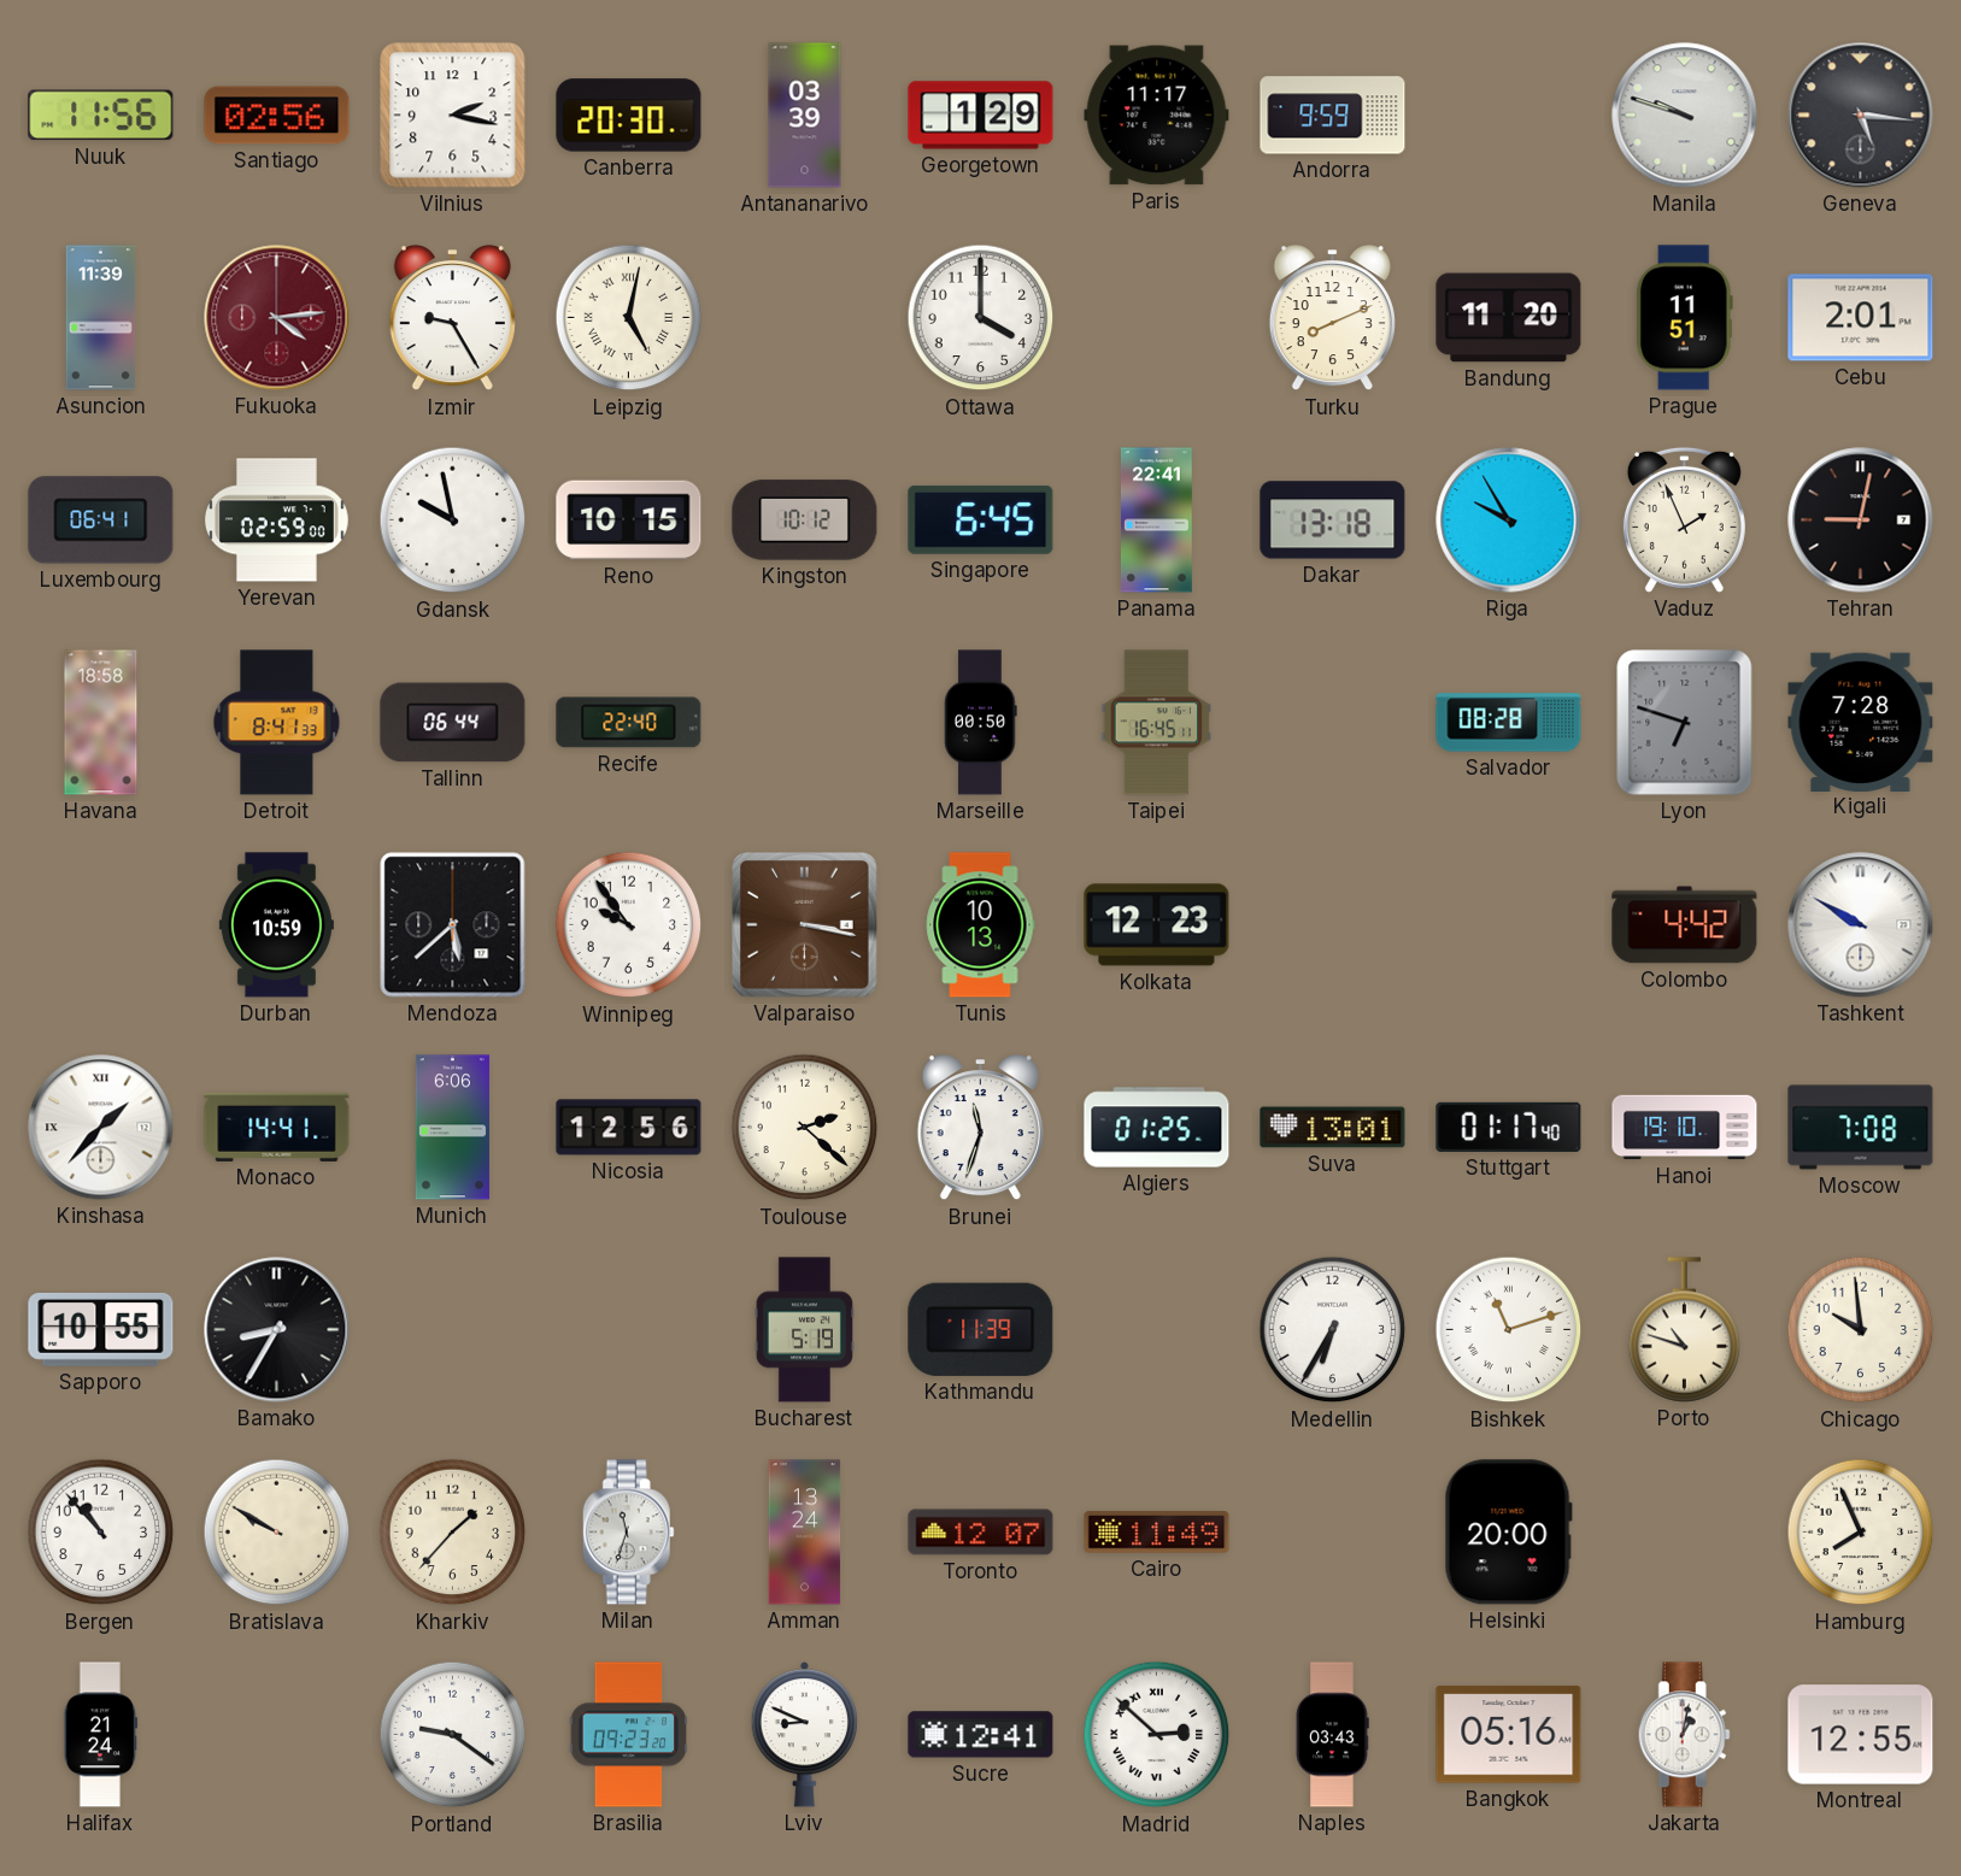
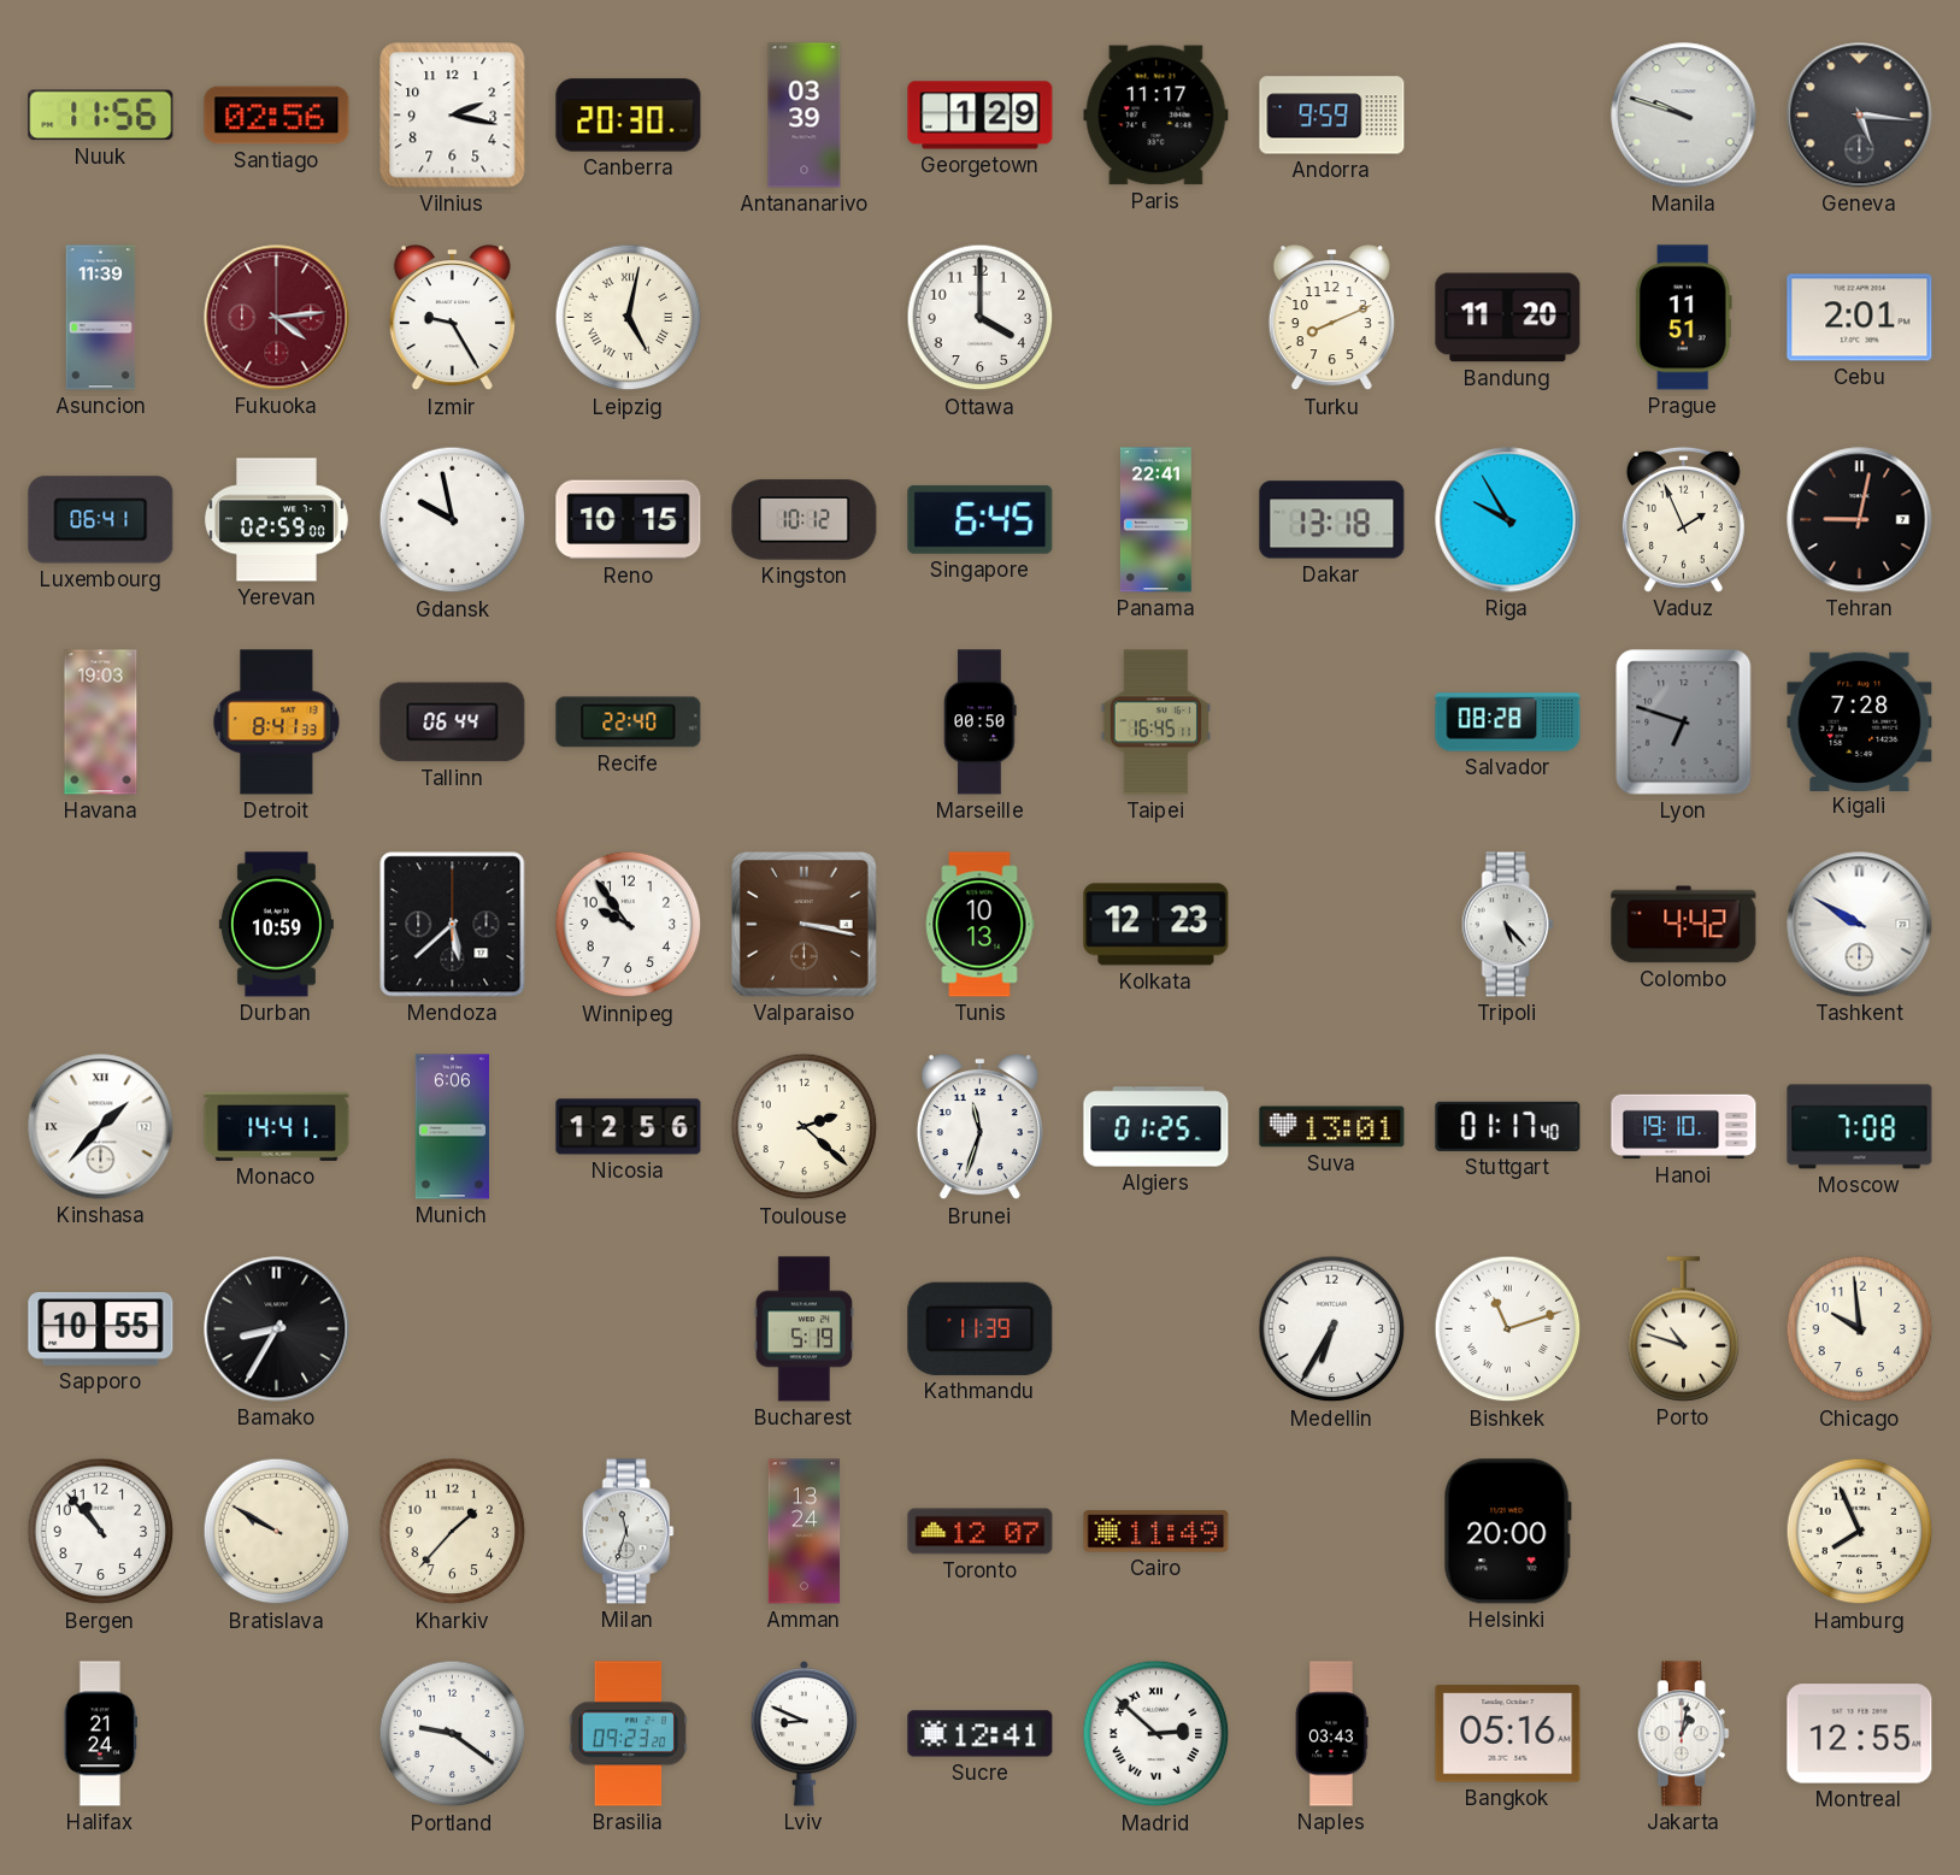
Havana: 18:58 -> 19:03
Tripoli: none -> 5:23
